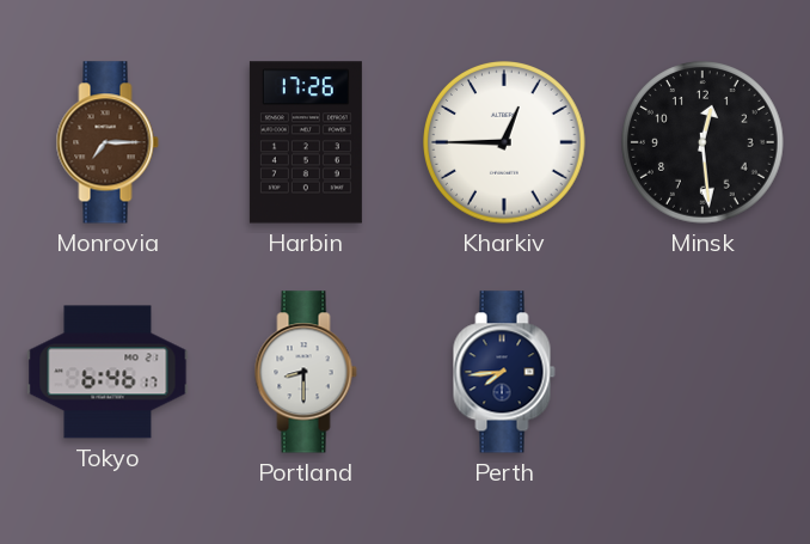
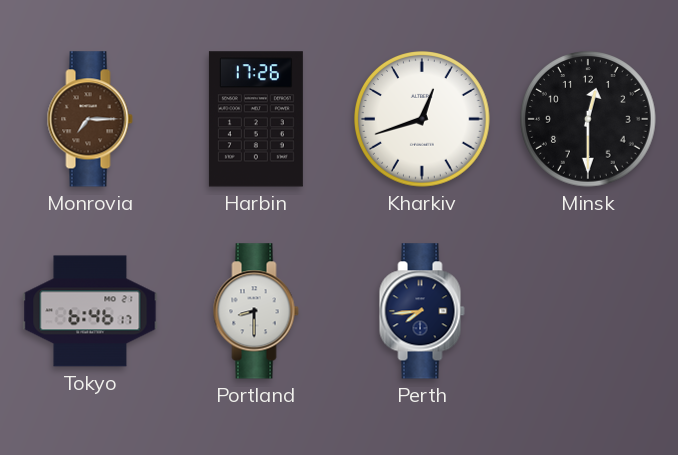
Kharkiv: 12:45 -> 12:42
Minsk: 12:29 -> 12:30
